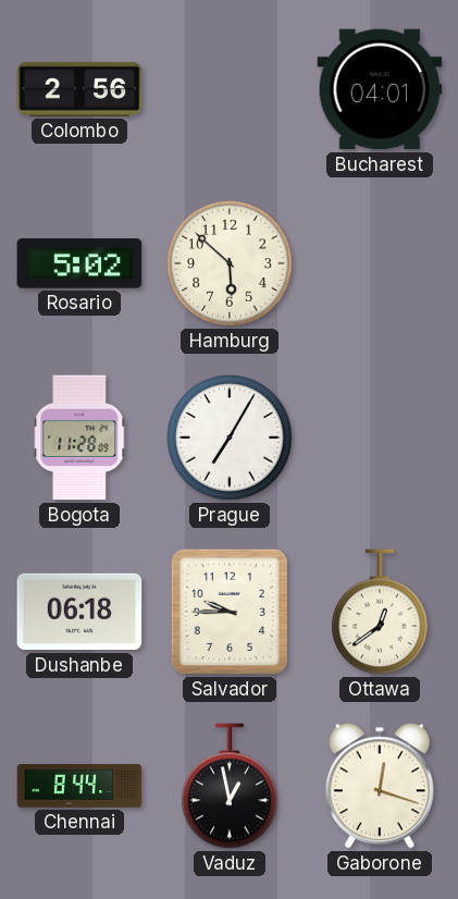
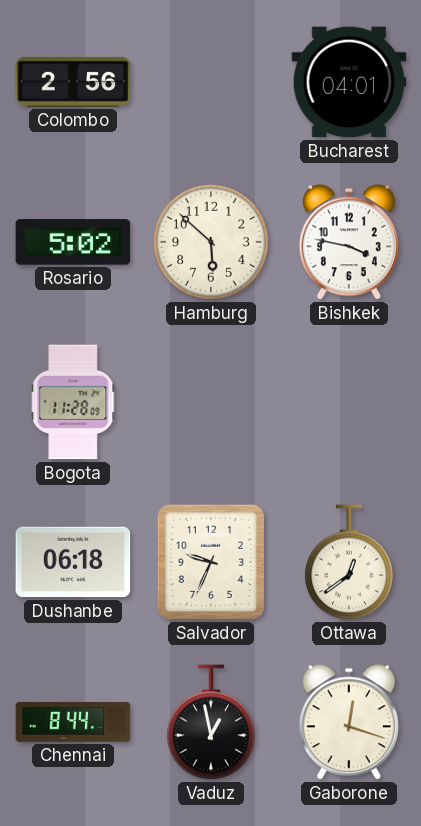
Bishkek: none -> 3:47
Prague: 7:05 -> none
Salvador: 9:45 -> 9:34
